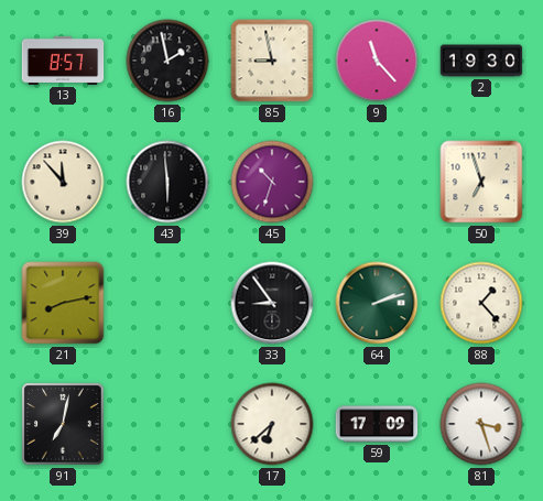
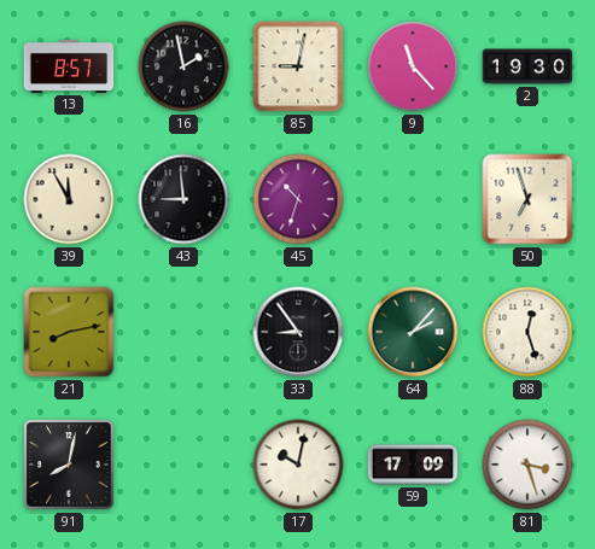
85: 8:58 -> 9:02
39: 11:53 -> 11:55
43: 5:59 -> 8:59
64: 2:12 -> 2:07
88: 1:23 -> 12:27
91: 7:02 -> 8:02
17: 6:38 -> 10:02
